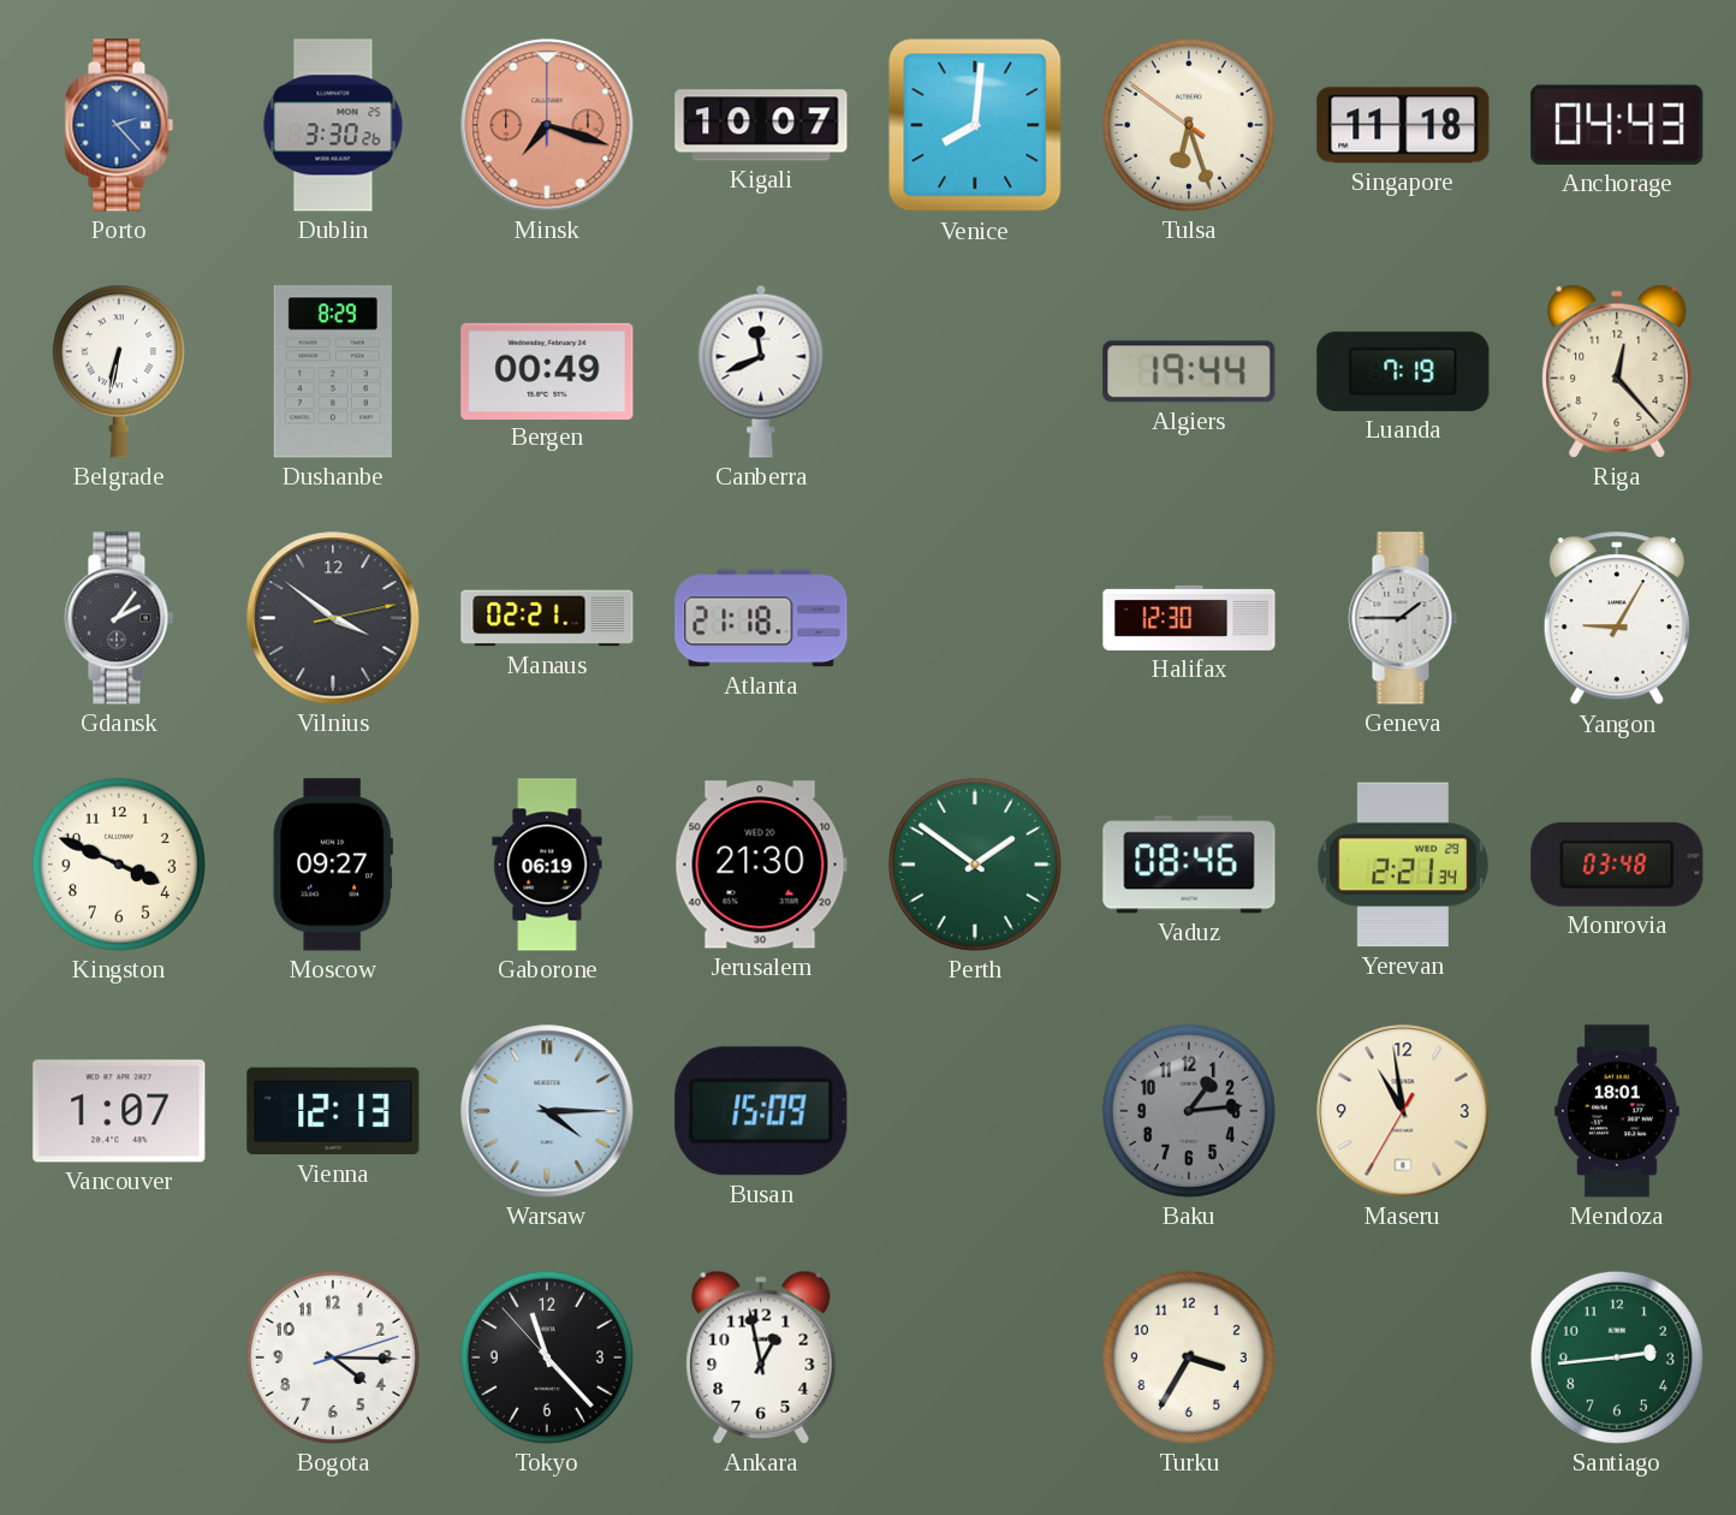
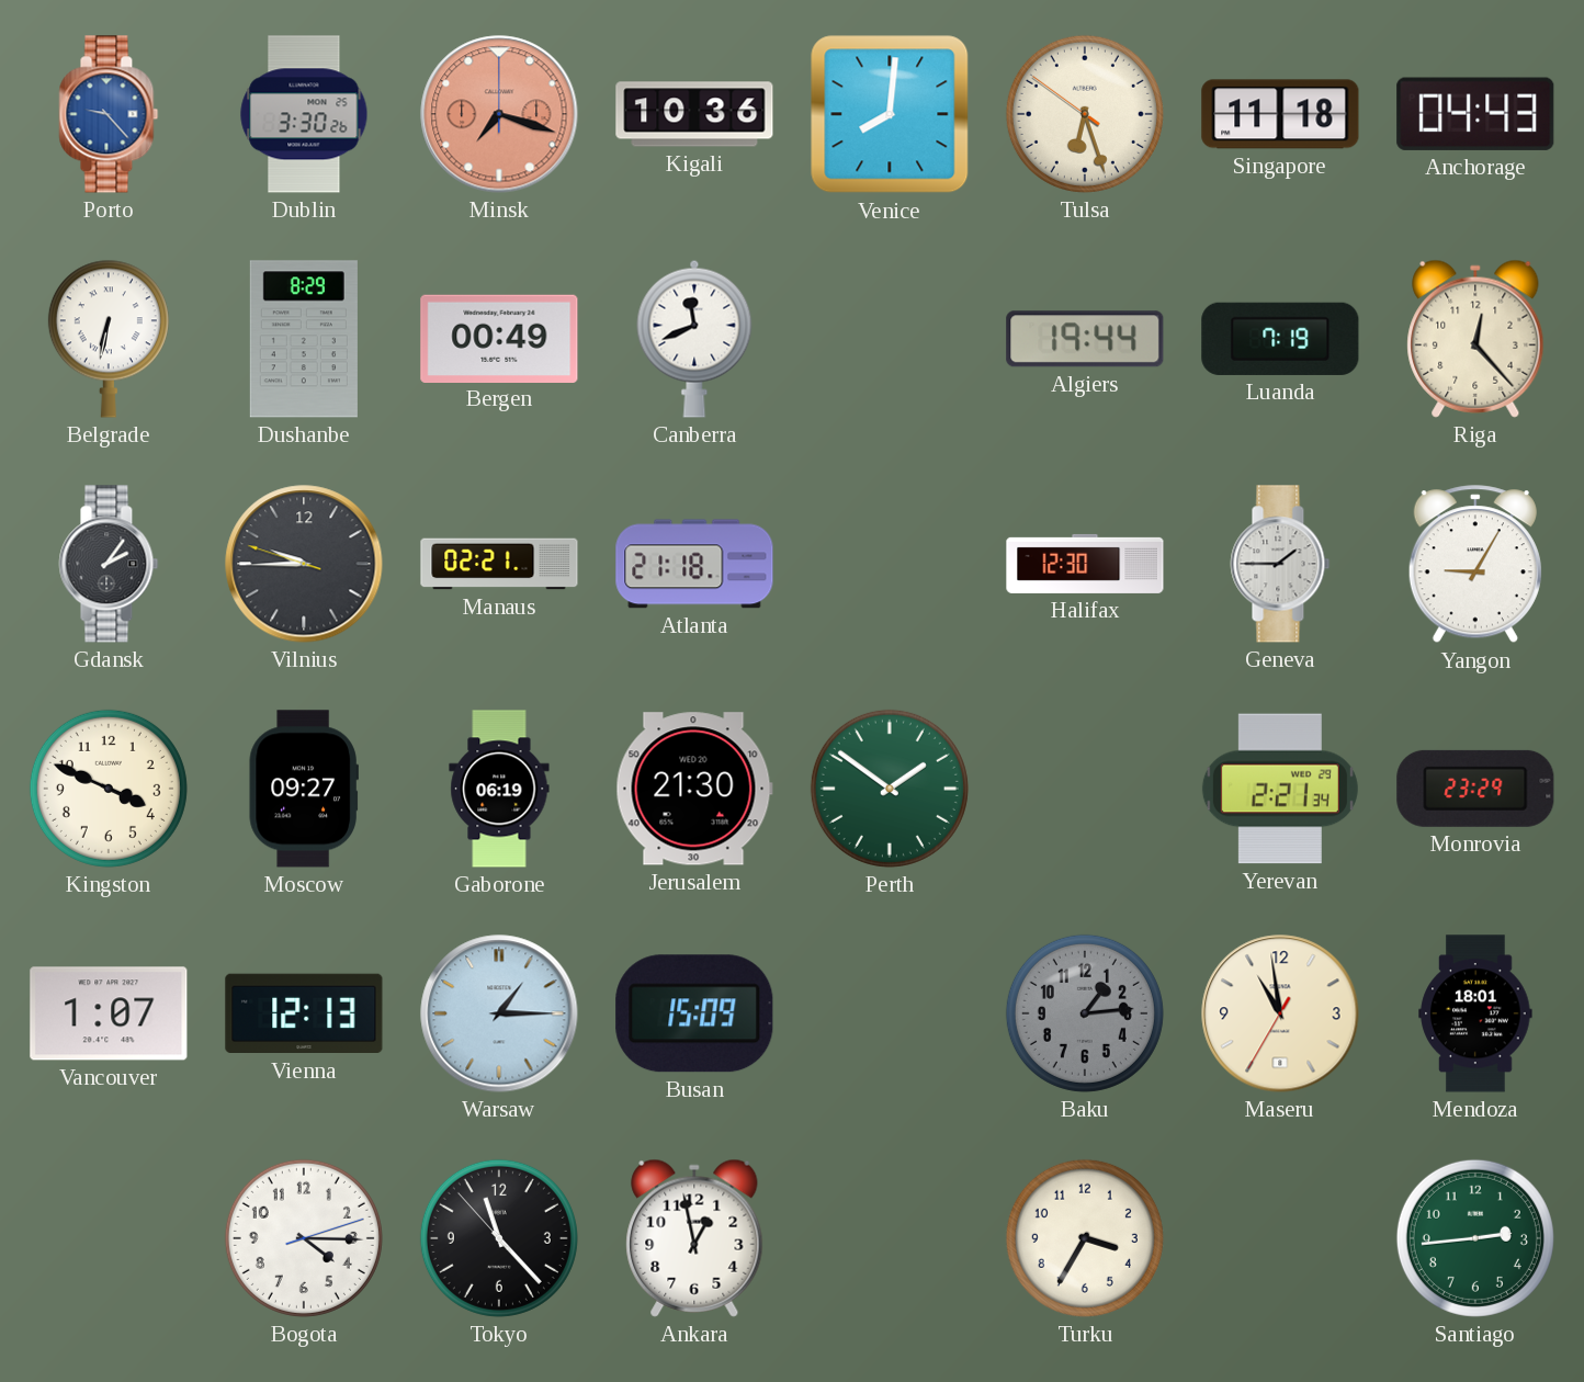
Porto: 2:23 -> 9:23
Kigali: 10:07 -> 10:36
Vilnius: 3:51 -> 9:44
Vaduz: 08:46 -> none
Monrovia: 03:48 -> 23:29
Warsaw: 4:15 -> 1:15
